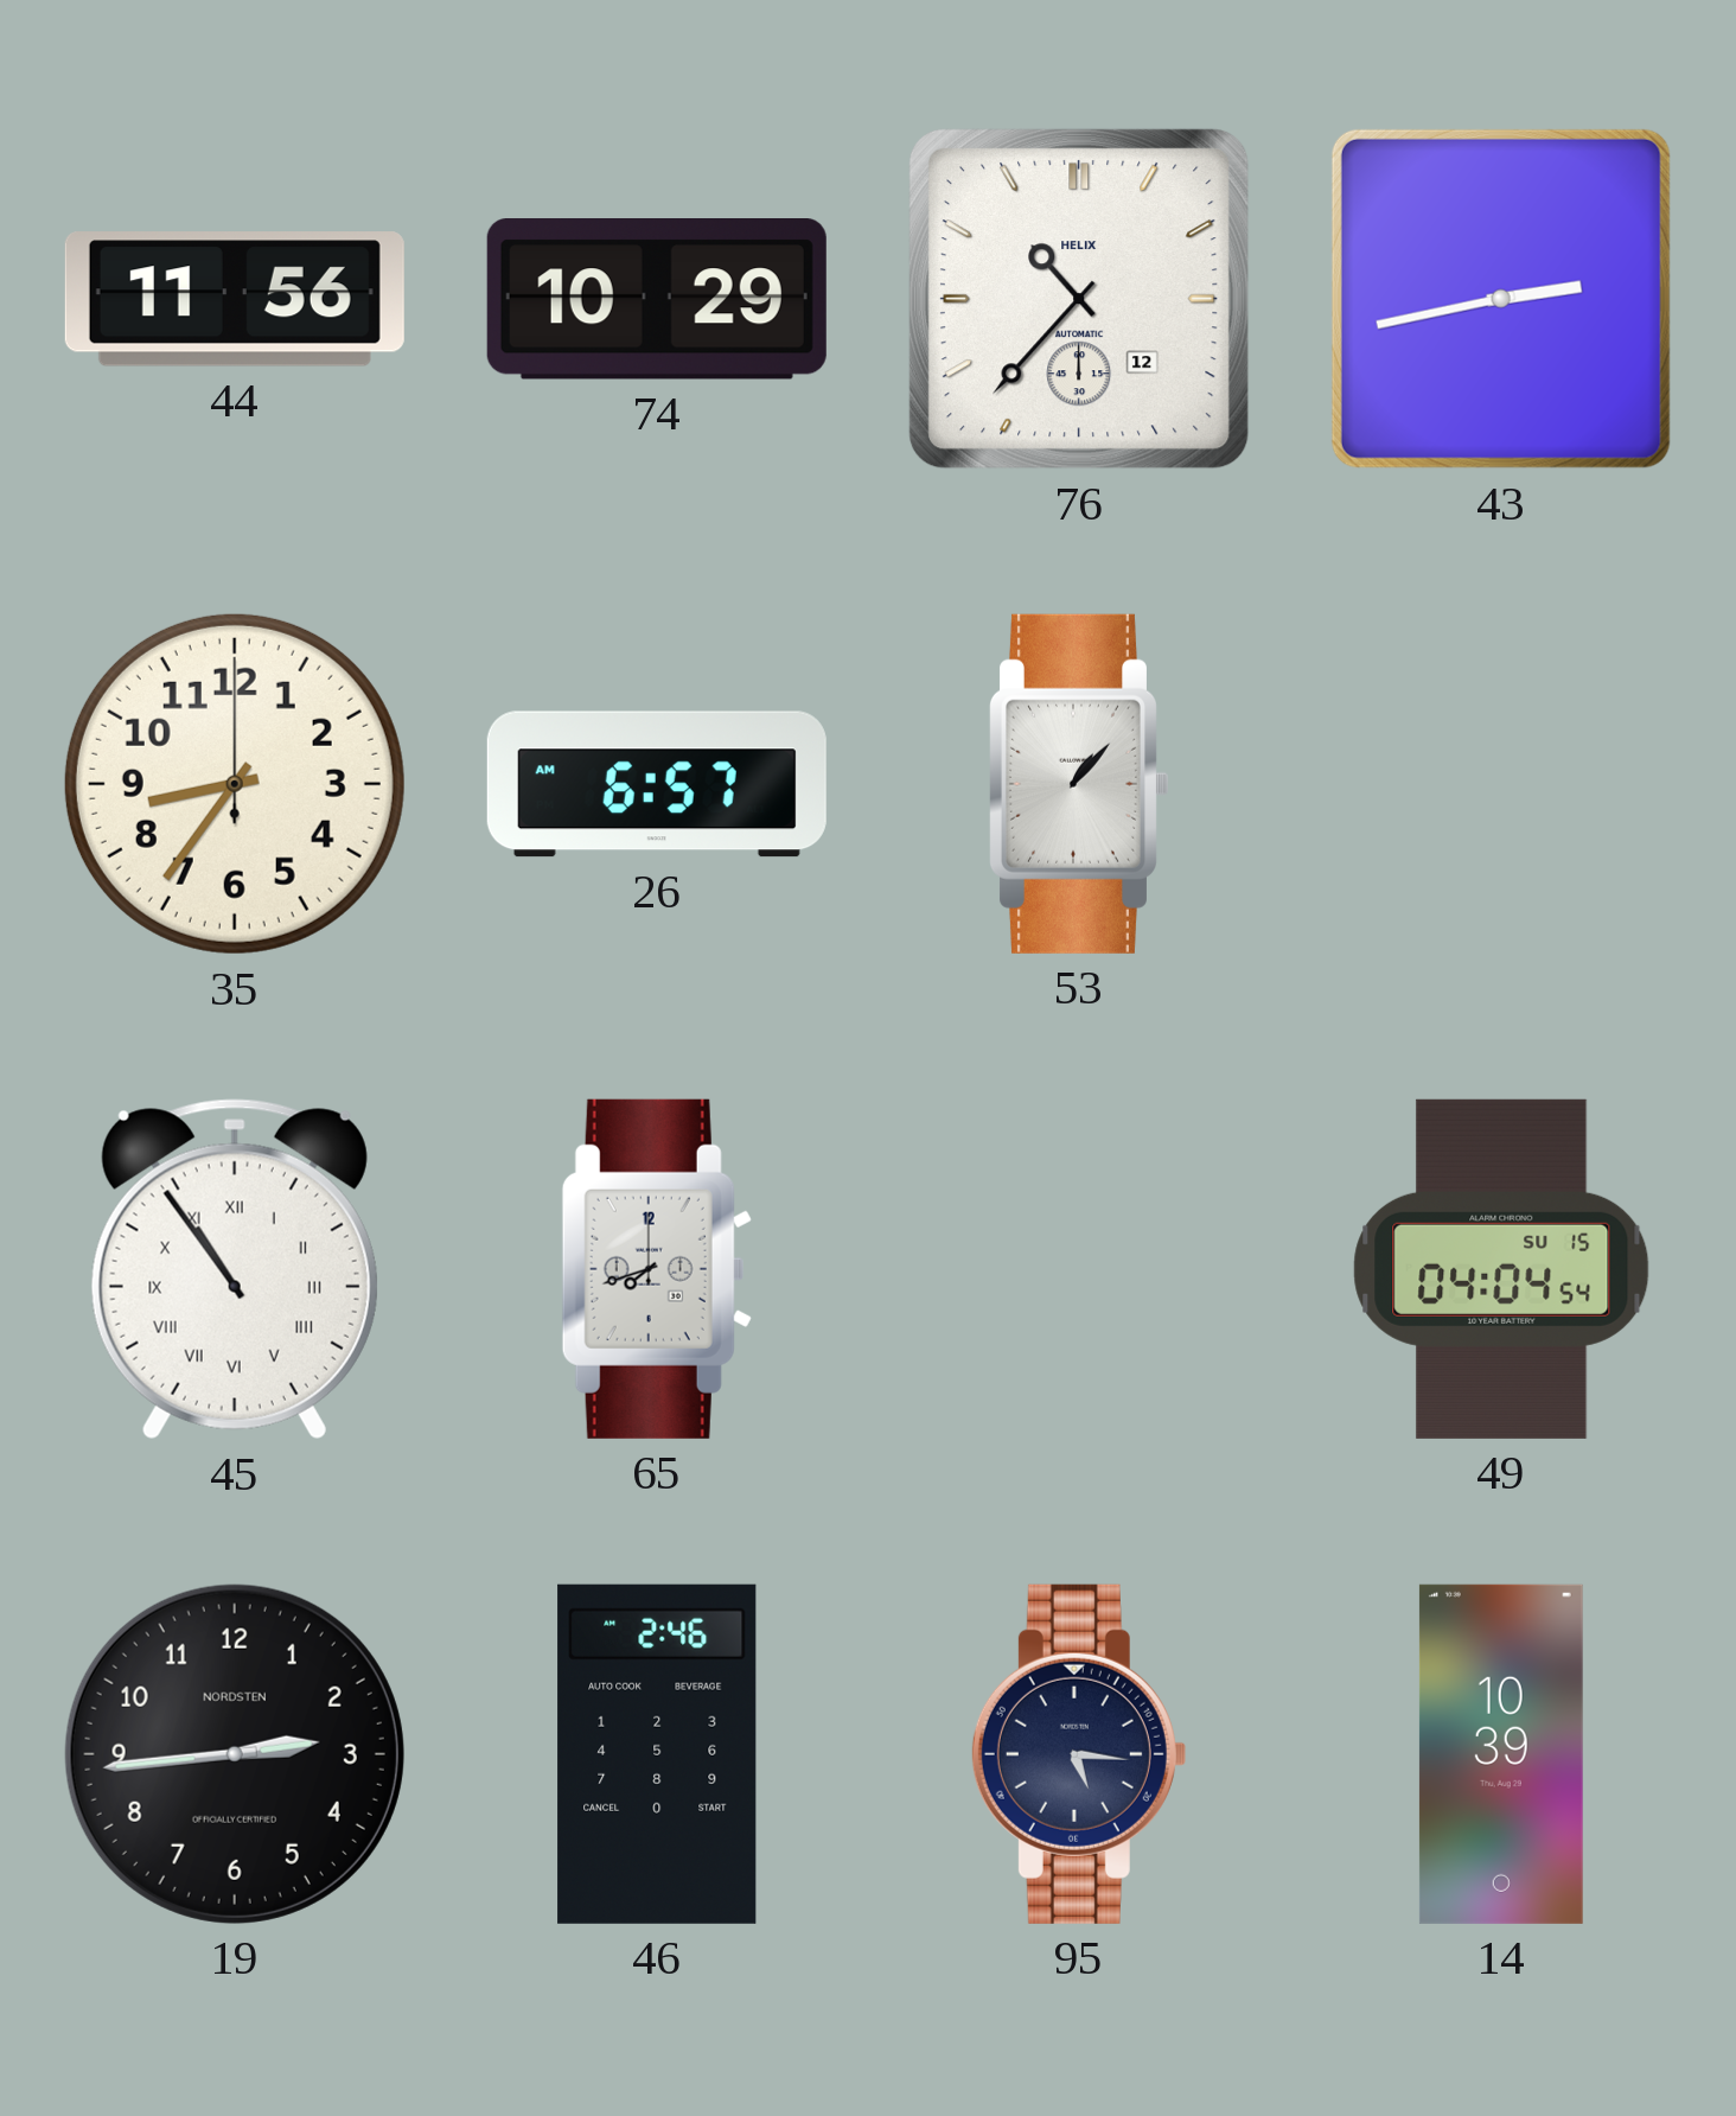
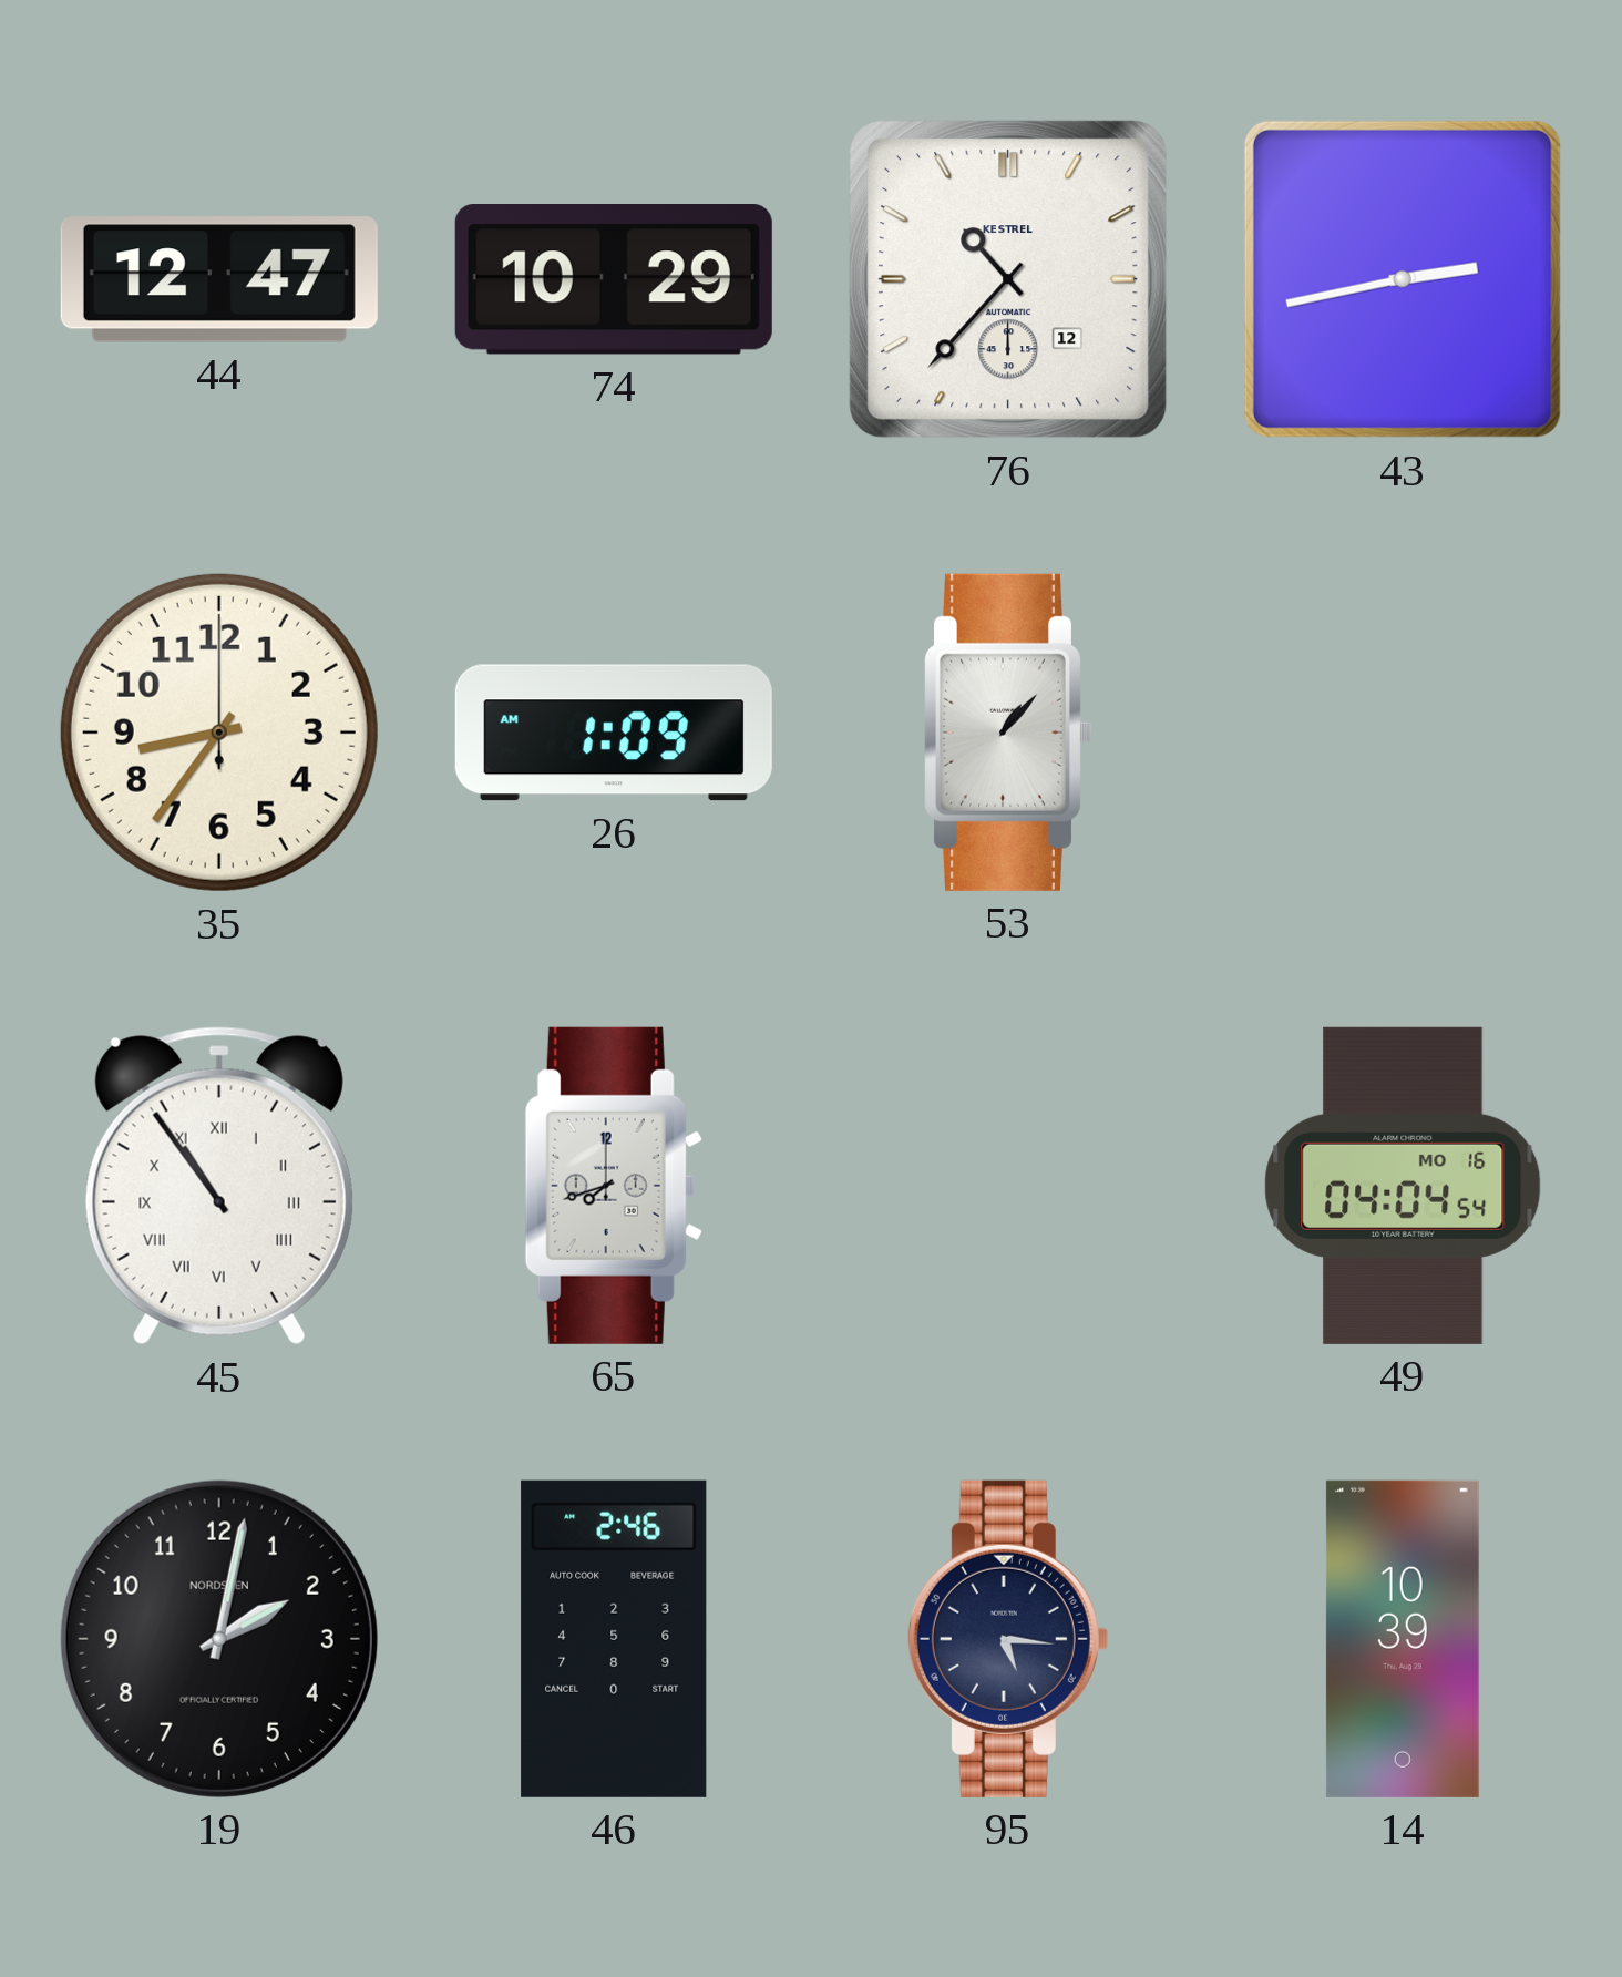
44: 11:56 -> 12:47
76 brand: HELIX -> KESTREL
26: 6:57 -> 1:09
49 date: SU 15 -> MO 16
19: 2:44 -> 2:02
